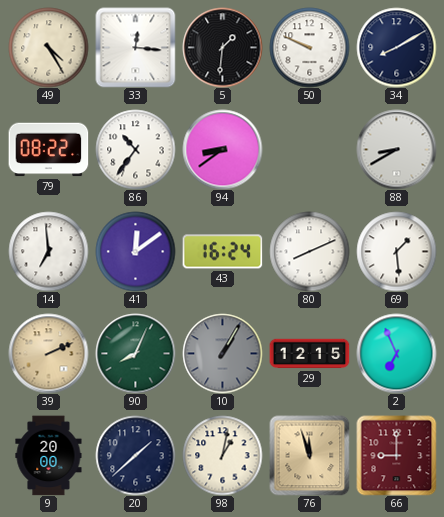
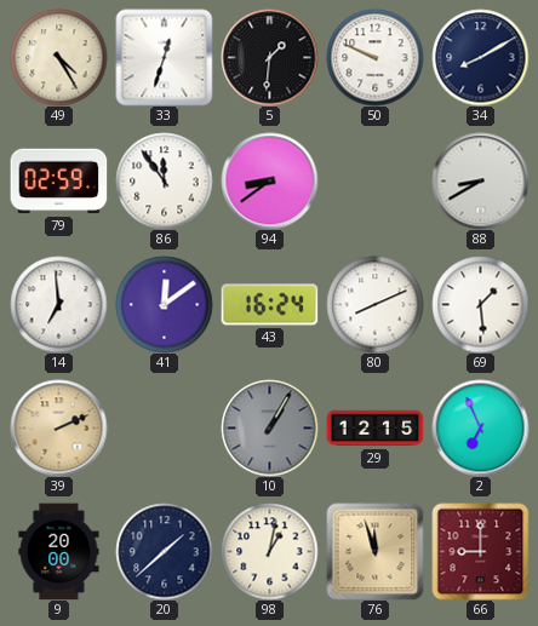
33: 12:16 -> 12:33
79: 08:22 -> 02:59
86: 10:36 -> 11:54
90: 8:04 -> none
